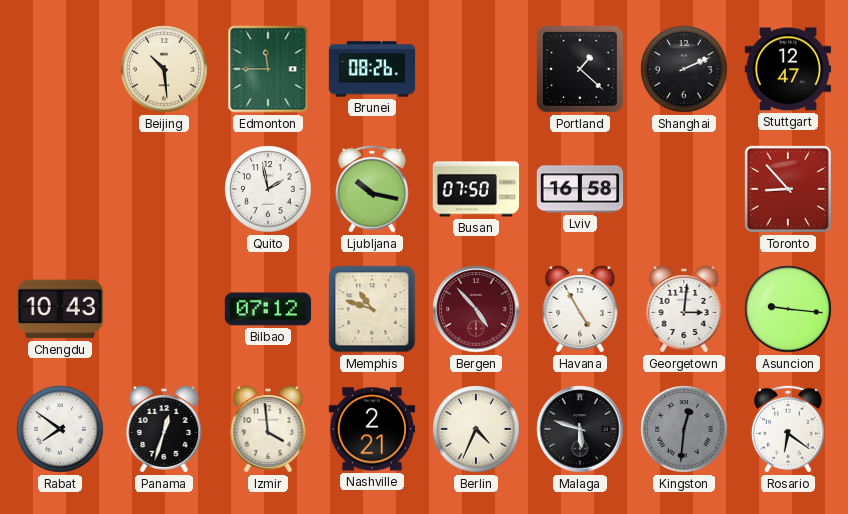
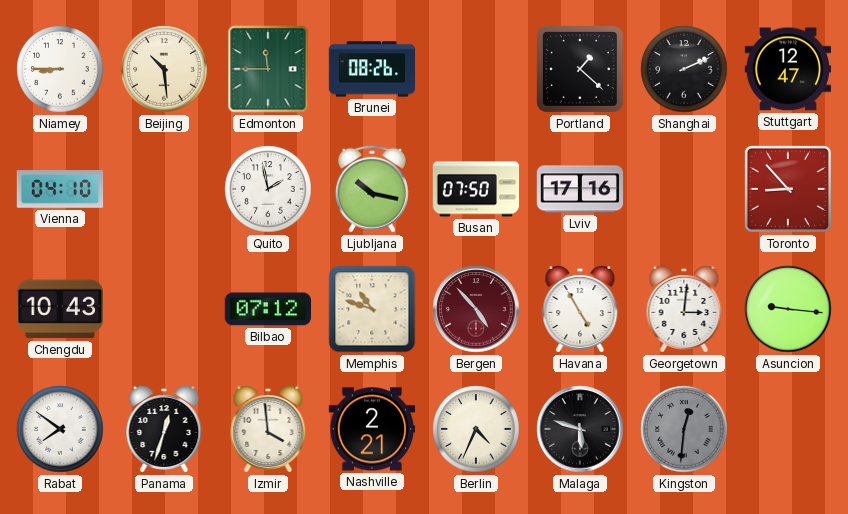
Niamey: none -> 8:45
Vienna: none -> 04:10
Lviv: 16:58 -> 17:16
Rosario: 6:21 -> none
